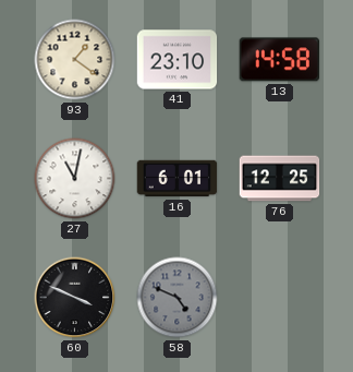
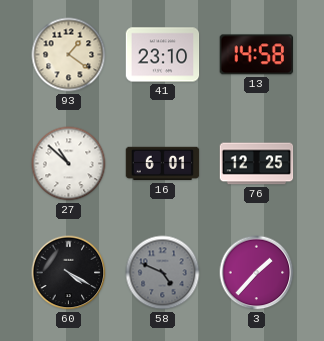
27: 11:02 -> 10:52
60: 3:49 -> 4:20
3: none -> 1:37
